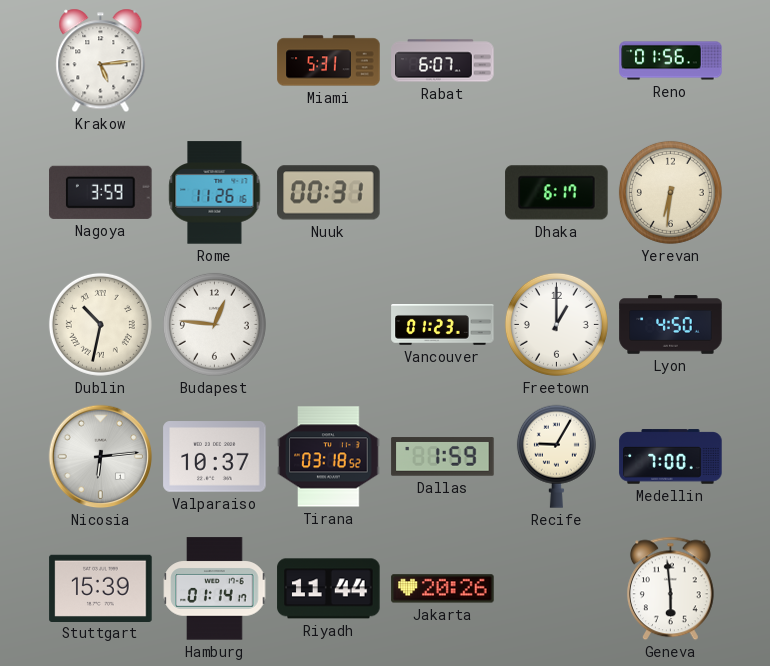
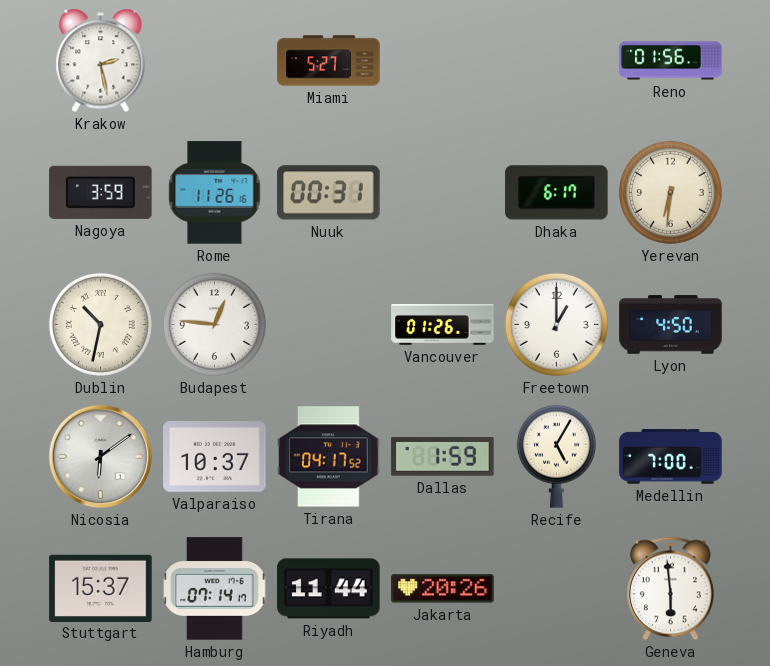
Krakow: 5:14 -> 2:28
Miami: 5:31 -> 5:27
Rabat: 6:07 -> none
Vancouver: 01:23 -> 01:26
Nicosia: 6:14 -> 6:09
Tirana: 03:18 -> 04:17
Recife: 9:05 -> 5:05
Stuttgart: 15:39 -> 15:37
Hamburg: 01:14 -> 07:14
